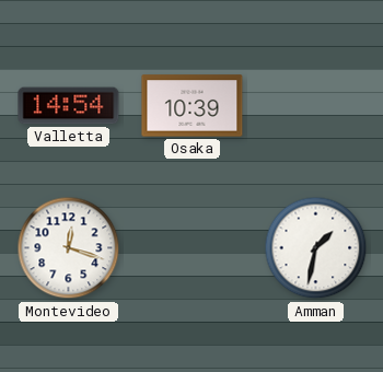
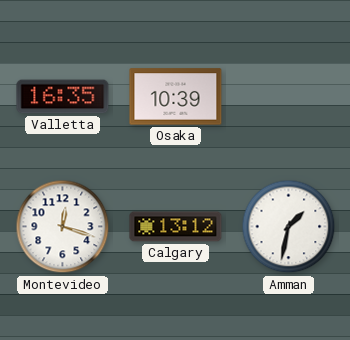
Valletta: 14:54 -> 16:35
Calgary: none -> 13:12
